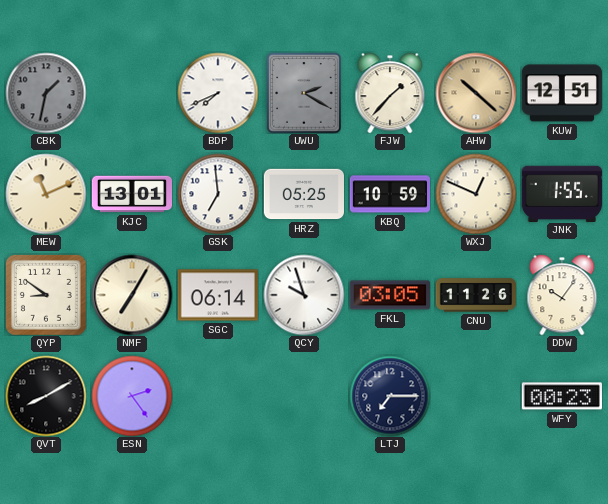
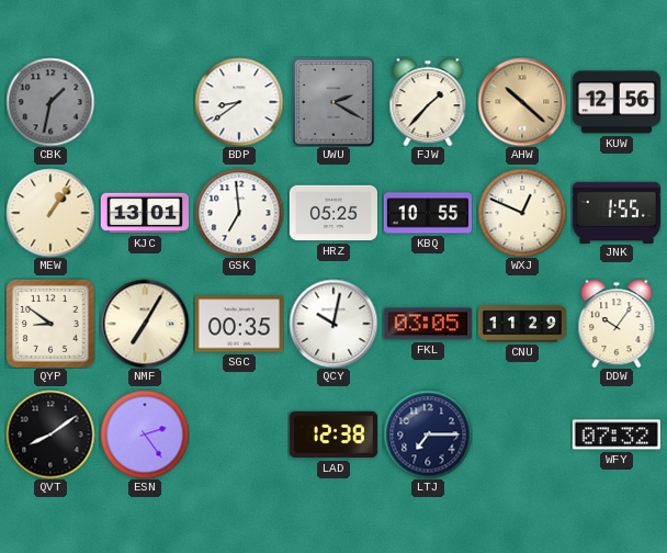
BDP: 7:41 -> 8:39
KUW: 12:51 -> 12:56
MEW: 11:11 -> 1:06
KBQ: 10:59 -> 10:55
SGC: 06:14 -> 00:35
QCY: 9:57 -> 10:02
CNU: 11:26 -> 11:29
QVT: 8:10 -> 8:09
LAD: none -> 12:38
WFY: 00:23 -> 07:32
